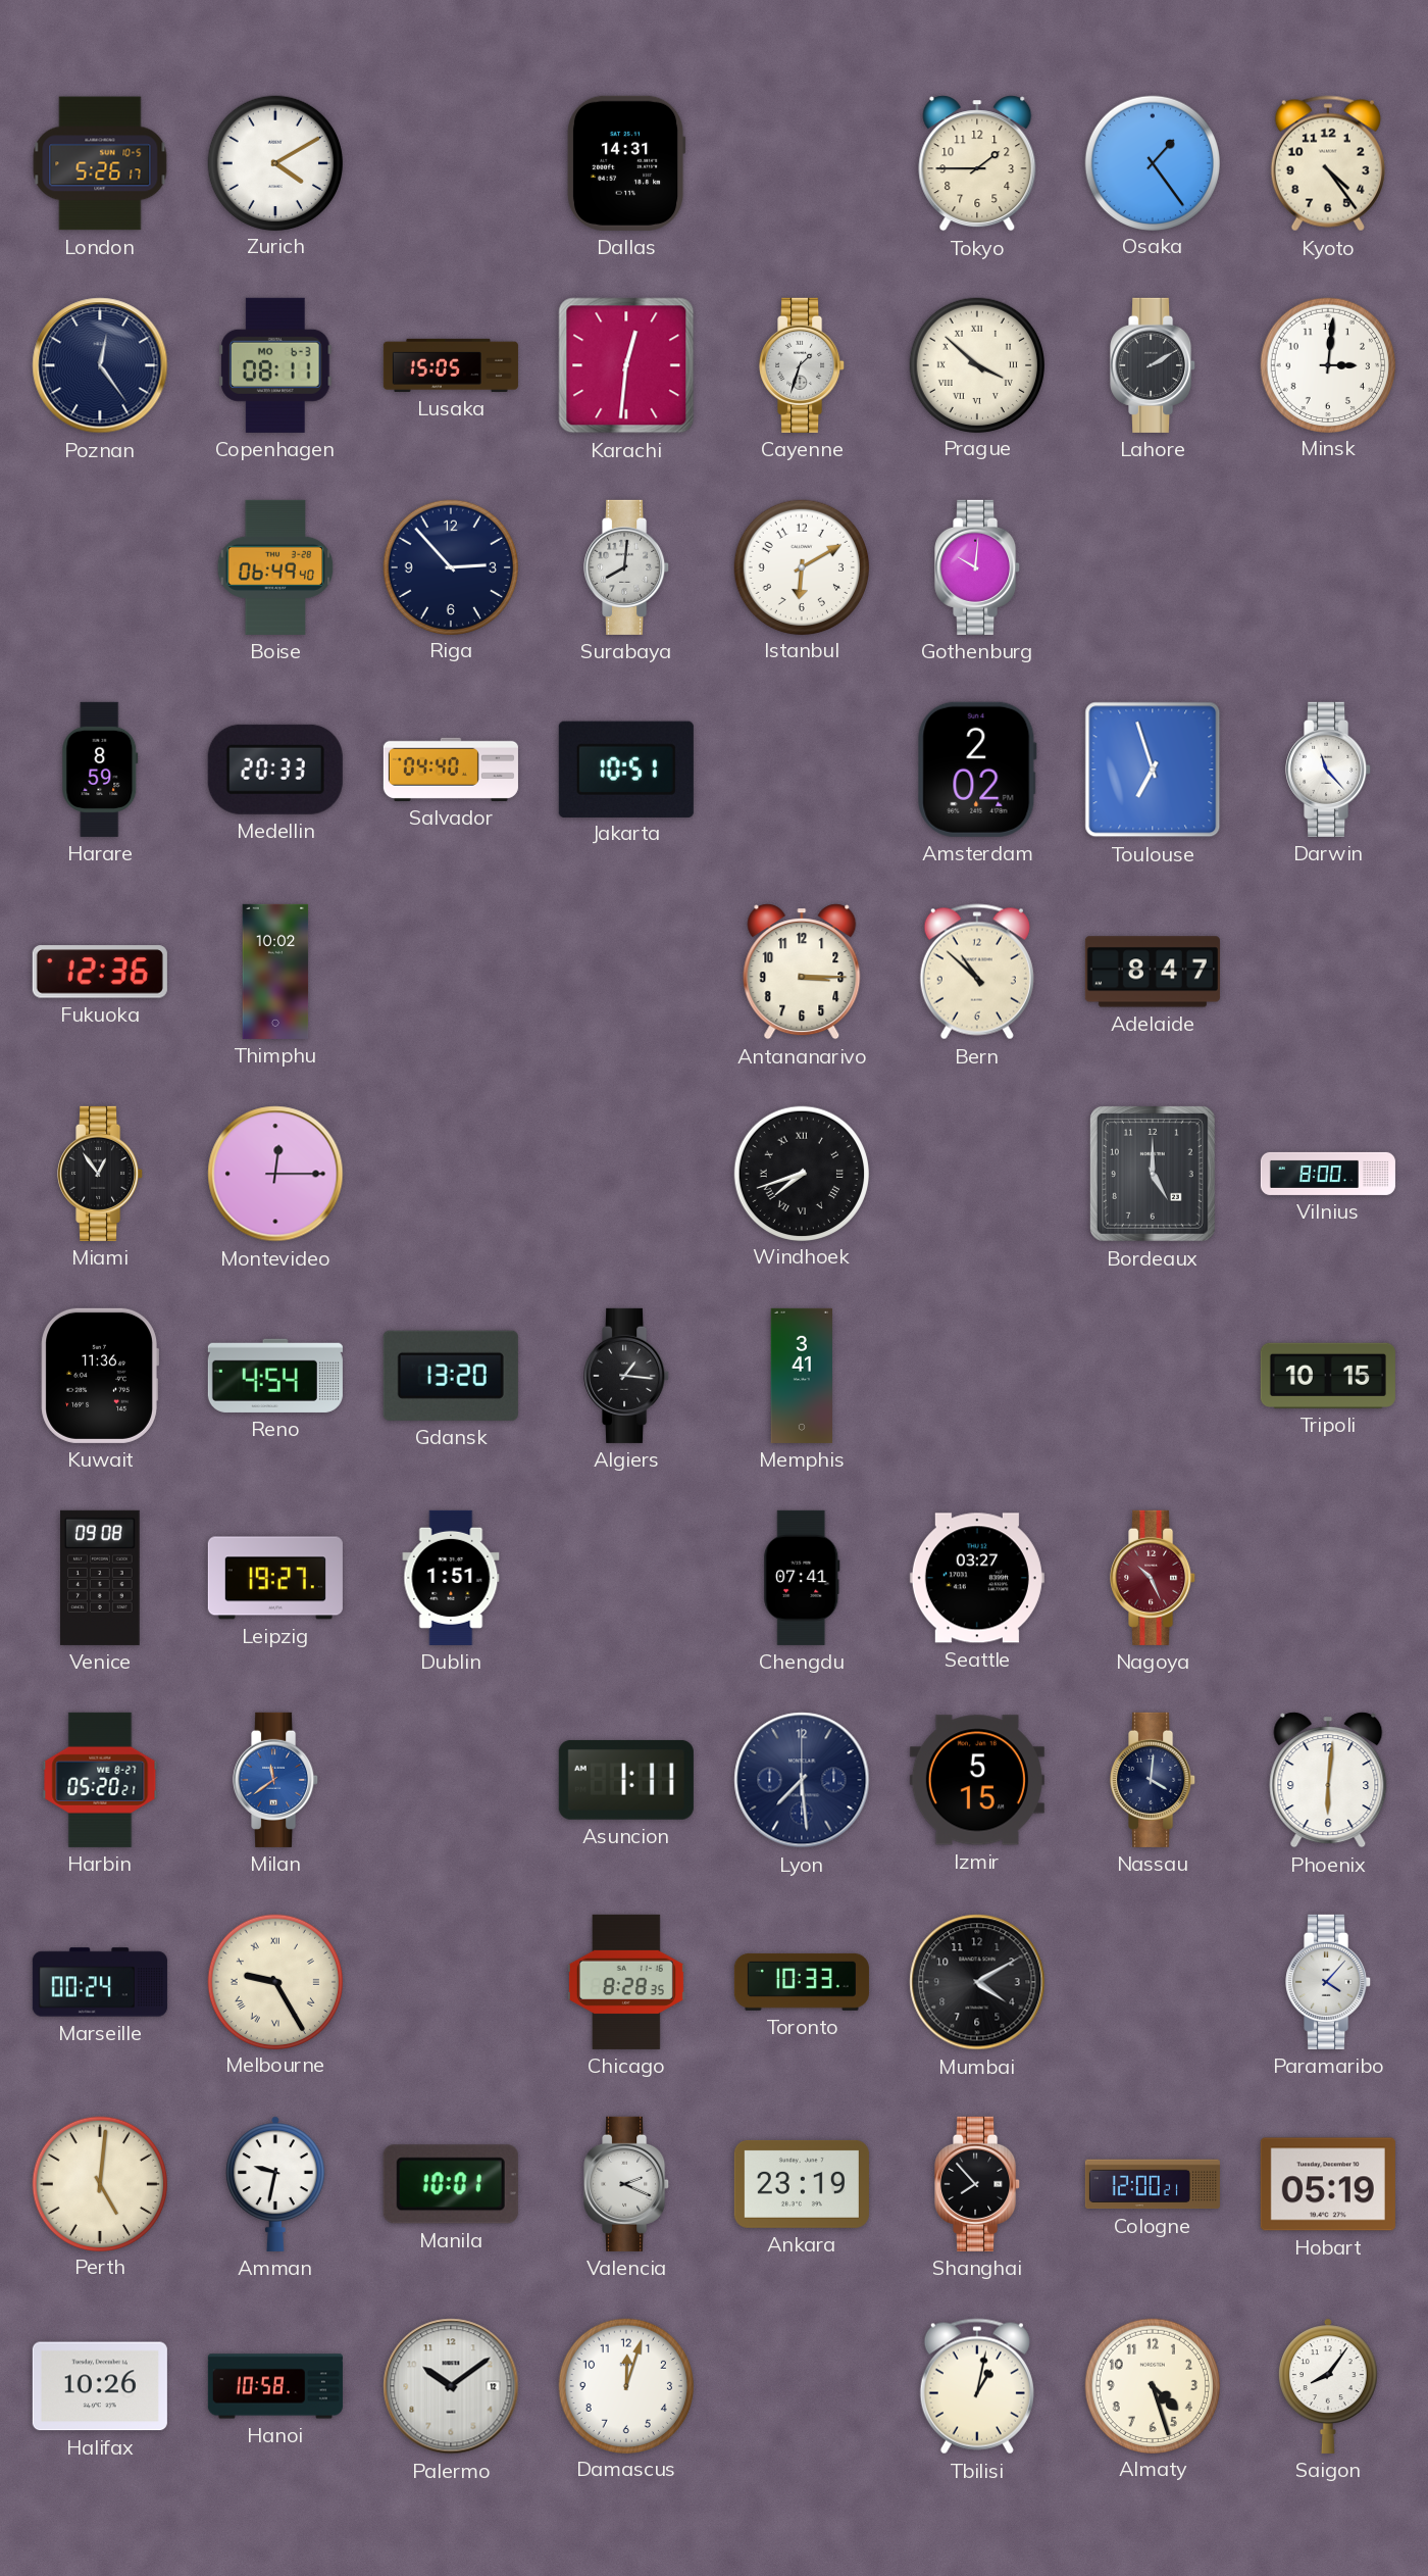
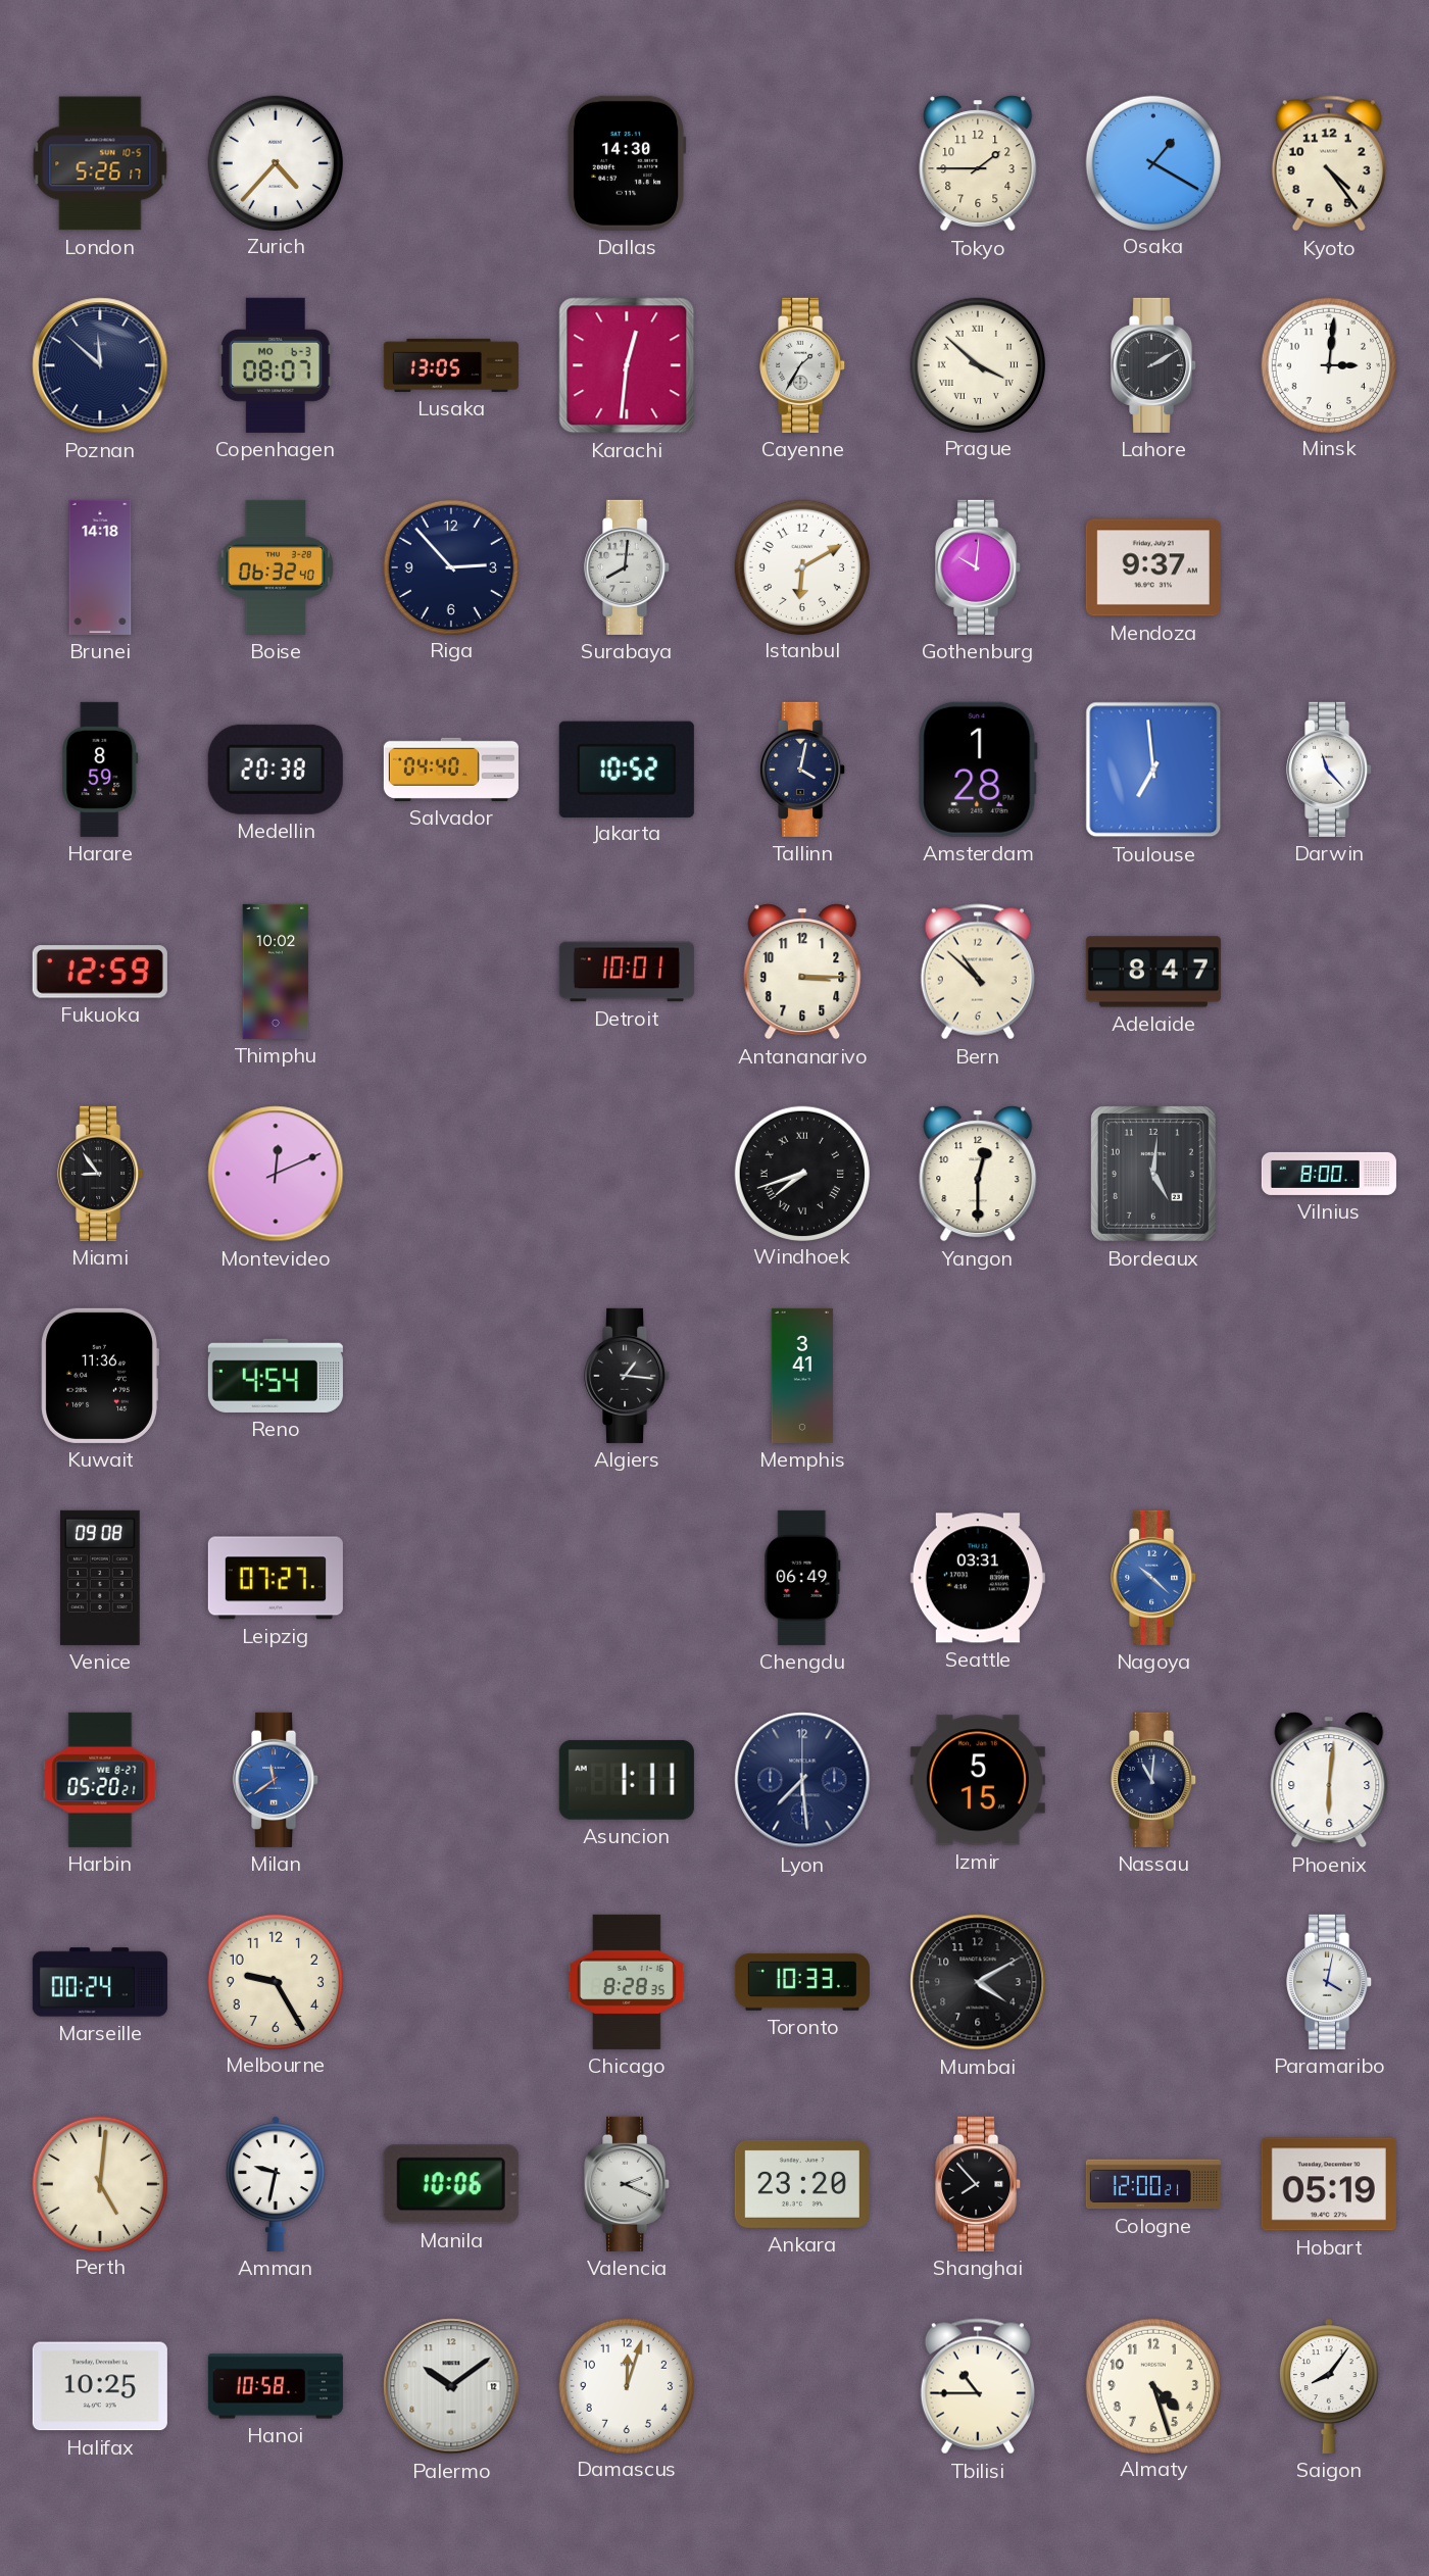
Zurich: 4:10 -> 4:37
Dallas: 14:31 -> 14:30
Osaka: 1:24 -> 1:20
Poznan: 12:24 -> 11:52
Copenhagen: 08:11 -> 08:07
Lusaka: 15:05 -> 13:05
Cayenne: 1:33 -> 1:35
Brunei: none -> 14:18
Boise: 06:49 -> 06:32
Mendoza: none -> 9:37
Medellin: 20:33 -> 20:38
Jakarta: 10:51 -> 10:52
Tallinn: none -> 4:02
Amsterdam: 2:02 -> 1:28
Toulouse: 6:57 -> 6:59
Fukuoka: 12:36 -> 12:59
Detroit: none -> 10:01
Miami: 12:54 -> 8:54
Montevideo: 12:15 -> 12:11
Yangon: none -> 12:30
Bordeaux: 5:00 -> 5:01
Gdansk: 13:20 -> none
Tripoli: 10:15 -> none
Leipzig: 19:27 -> 07:27
Dublin: 1:51 -> none
Chengdu: 07:41 -> 06:49
Seattle: 03:27 -> 03:31
Nagoya: 10:26 -> 10:22
Nagoya dial: burgundy -> blue
Nassau: 4:01 -> 11:01
Melbourne numerals: Roman -> Arabic
Paramaribo: 4:07 -> 4:02
Manila: 10:01 -> 10:06
Ankara: 23:19 -> 23:20
Halifax: 10:26 -> 10:25
Tbilisi: 1:02 -> 10:45
